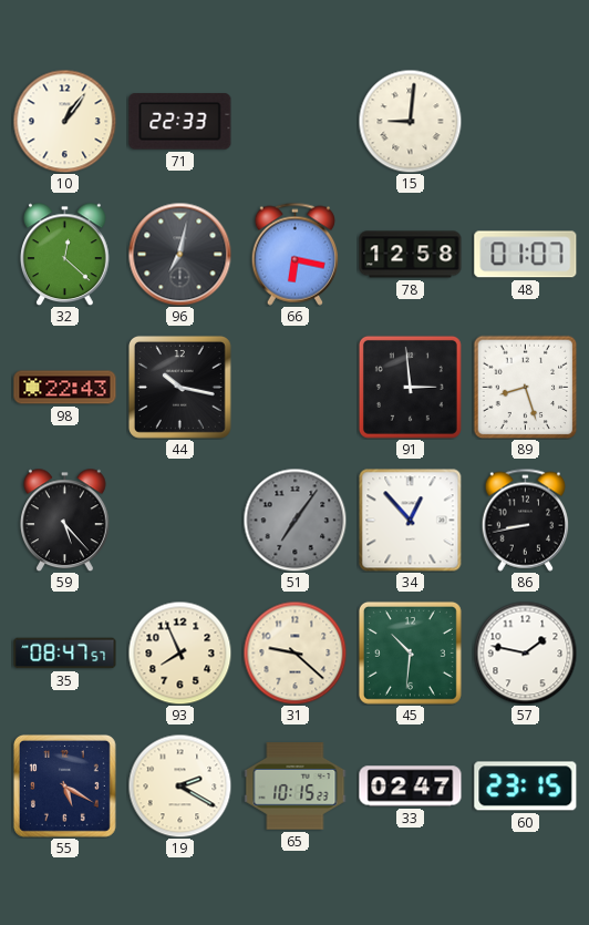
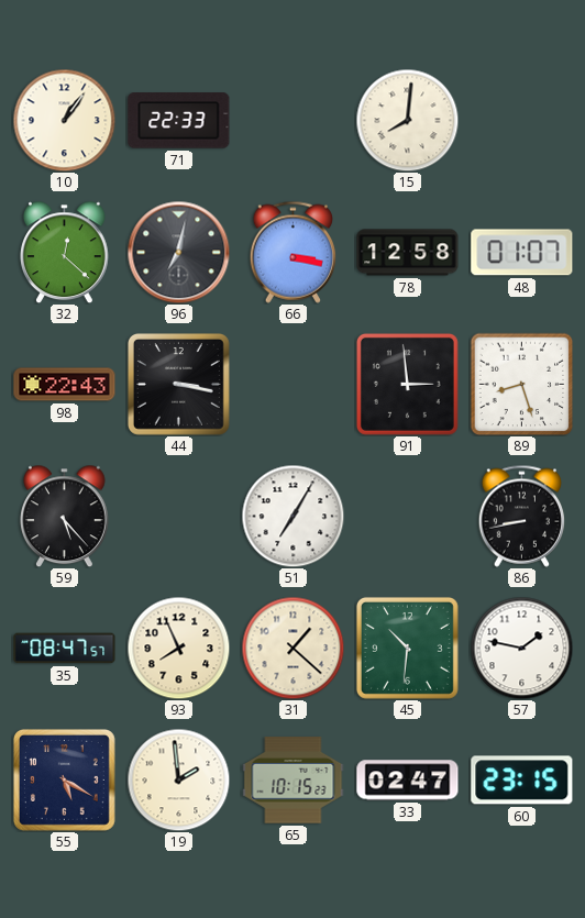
15: 9:01 -> 8:01
66: 6:17 -> 3:17
44: 10:17 -> 3:17
51: 7:06 -> 7:05
51 dial: grey -> white
34: 12:53 -> none
31: 9:22 -> 1:22
19: 2:20 -> 1:59
